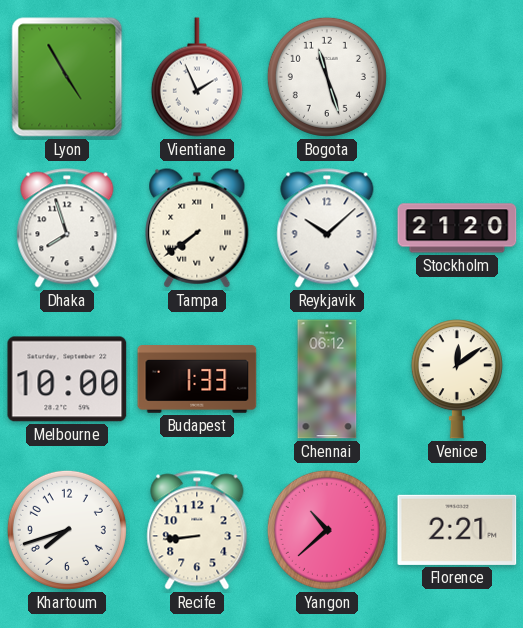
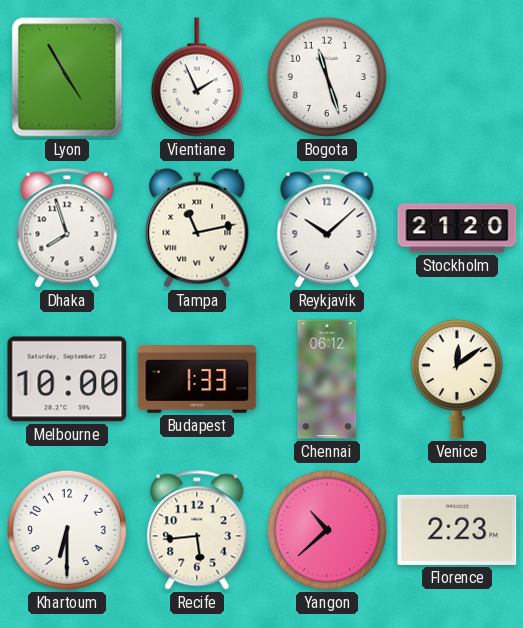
Tampa: 7:39 -> 11:13
Khartoum: 7:42 -> 6:30
Recife: 8:44 -> 5:44
Florence: 2:21 -> 2:23
